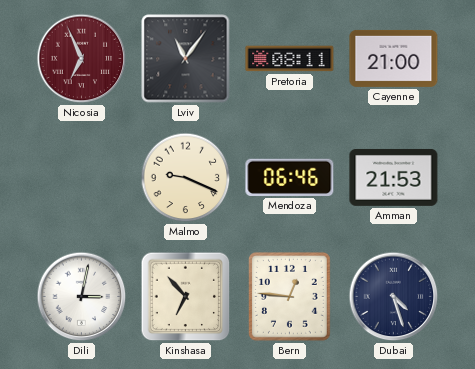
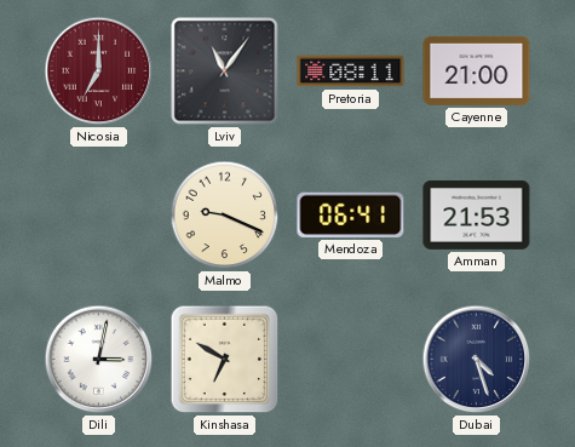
Nicosia: 6:56 -> 7:00
Mendoza: 06:46 -> 06:41
Kinshasa: 6:53 -> 6:50
Bern: 12:46 -> none
